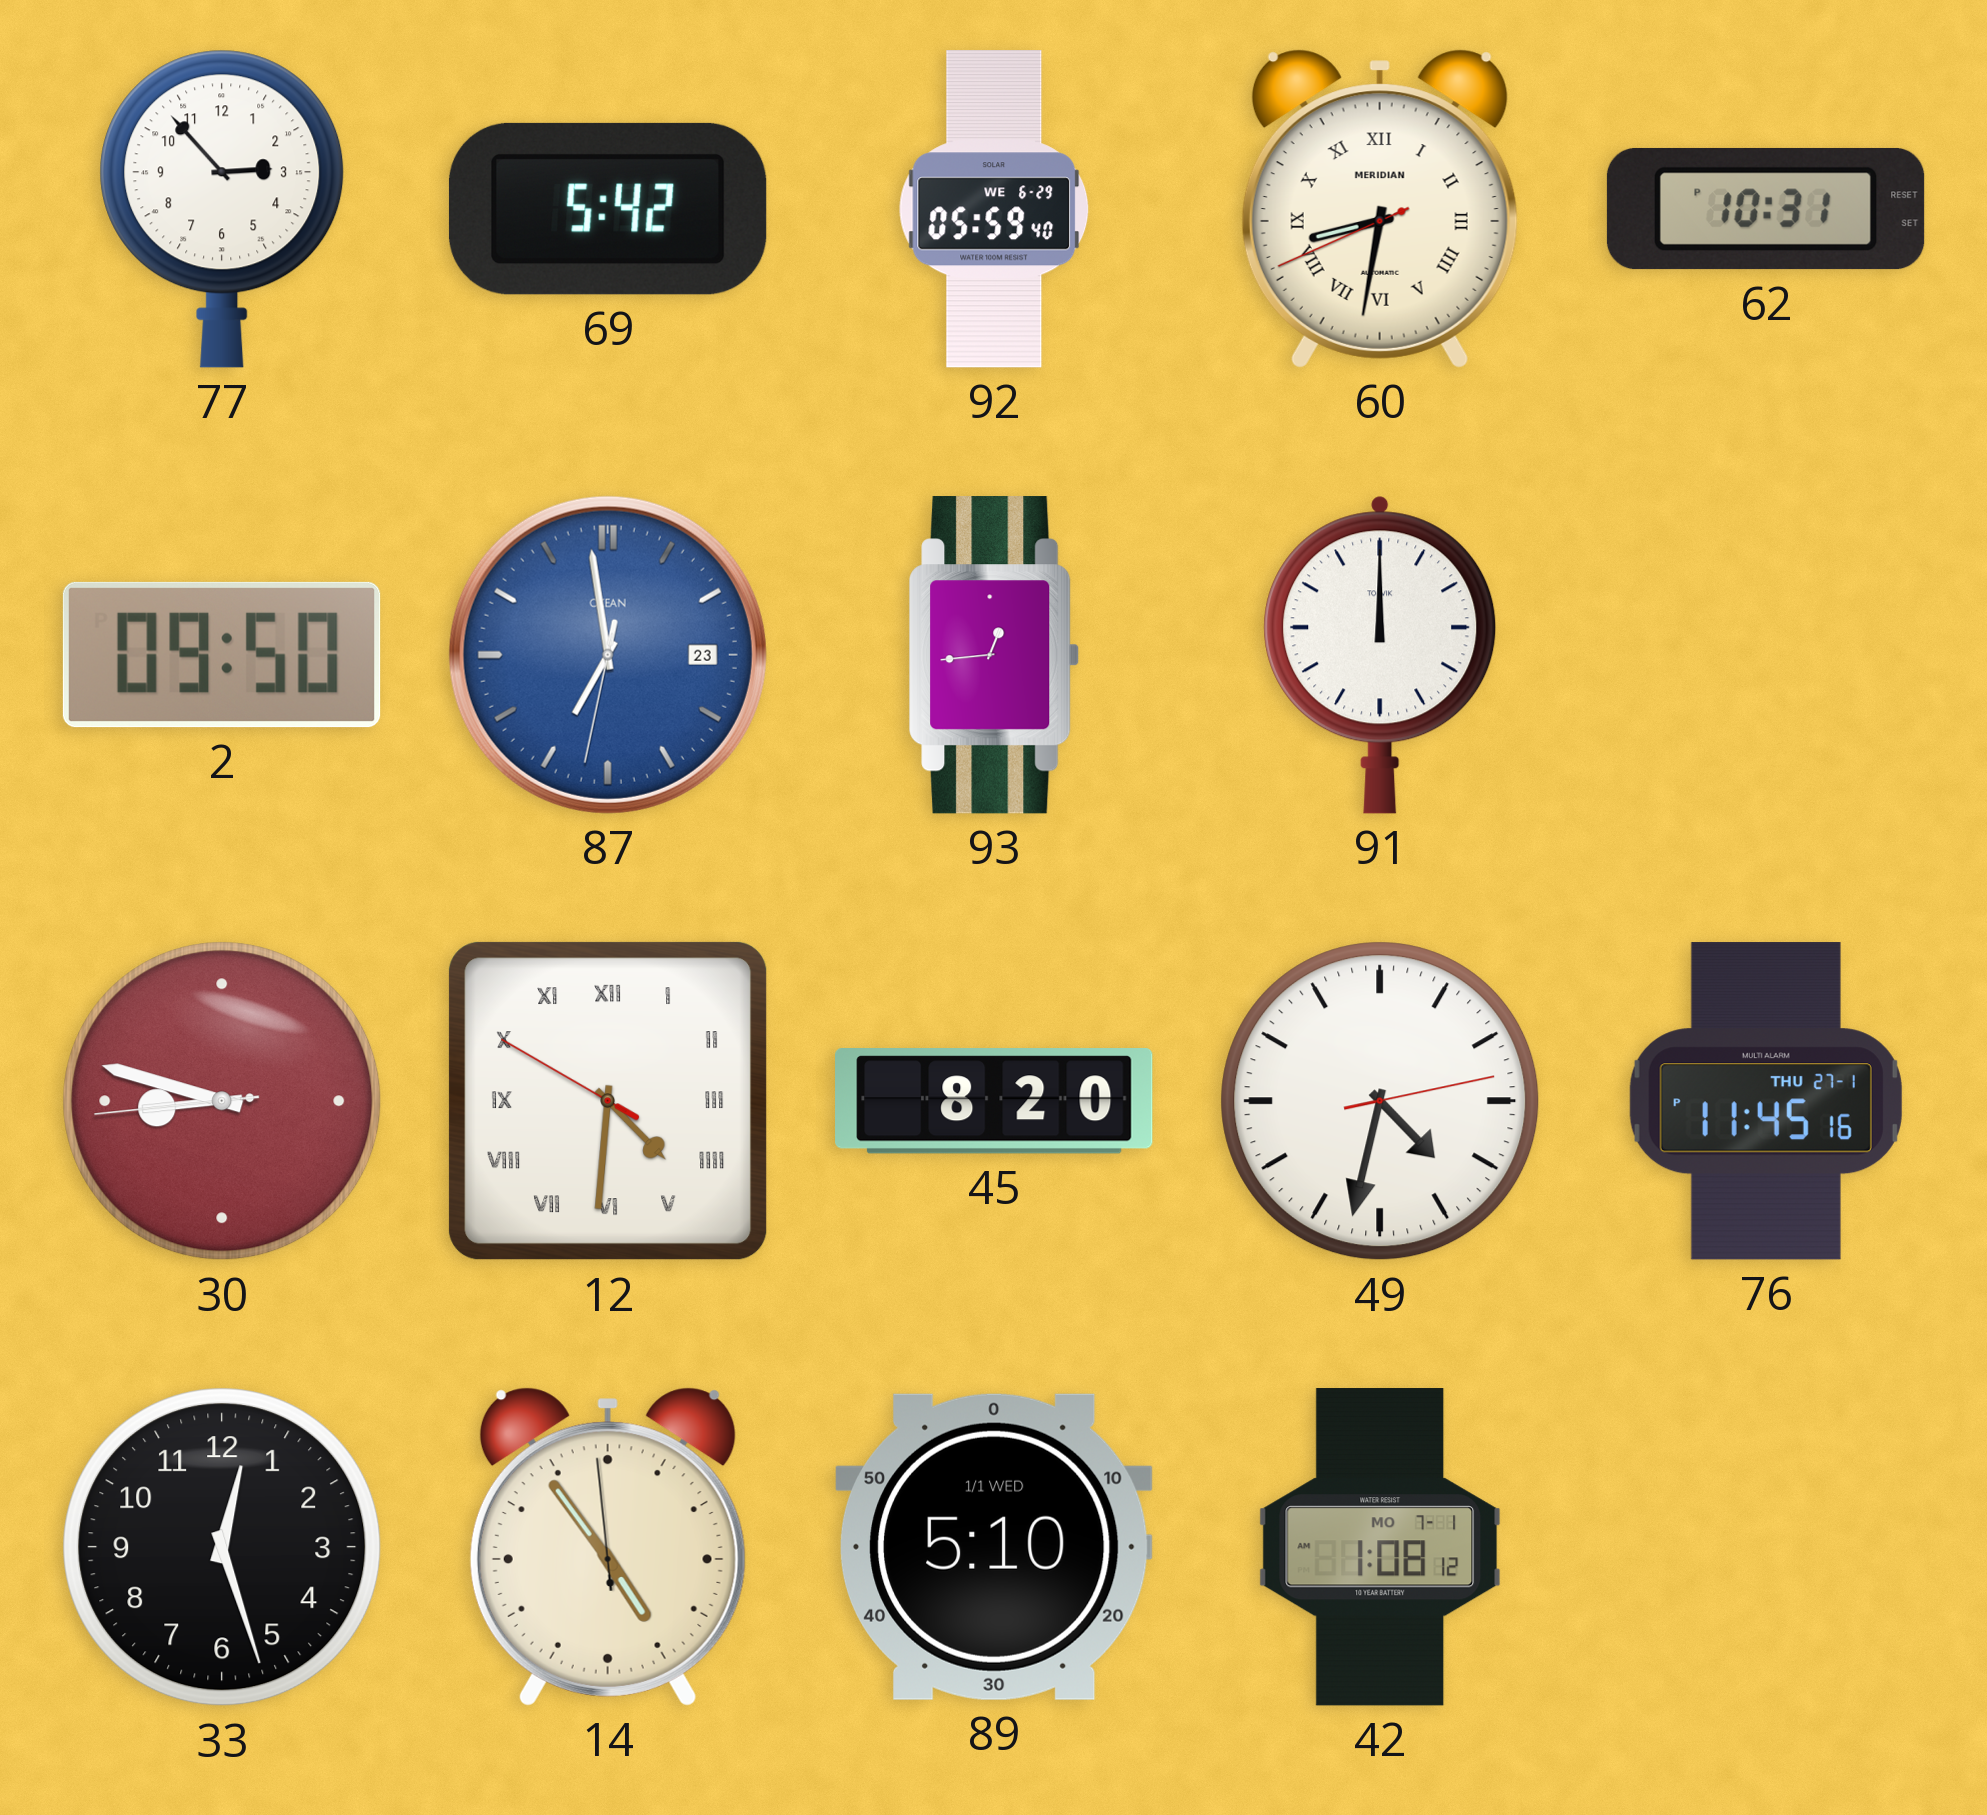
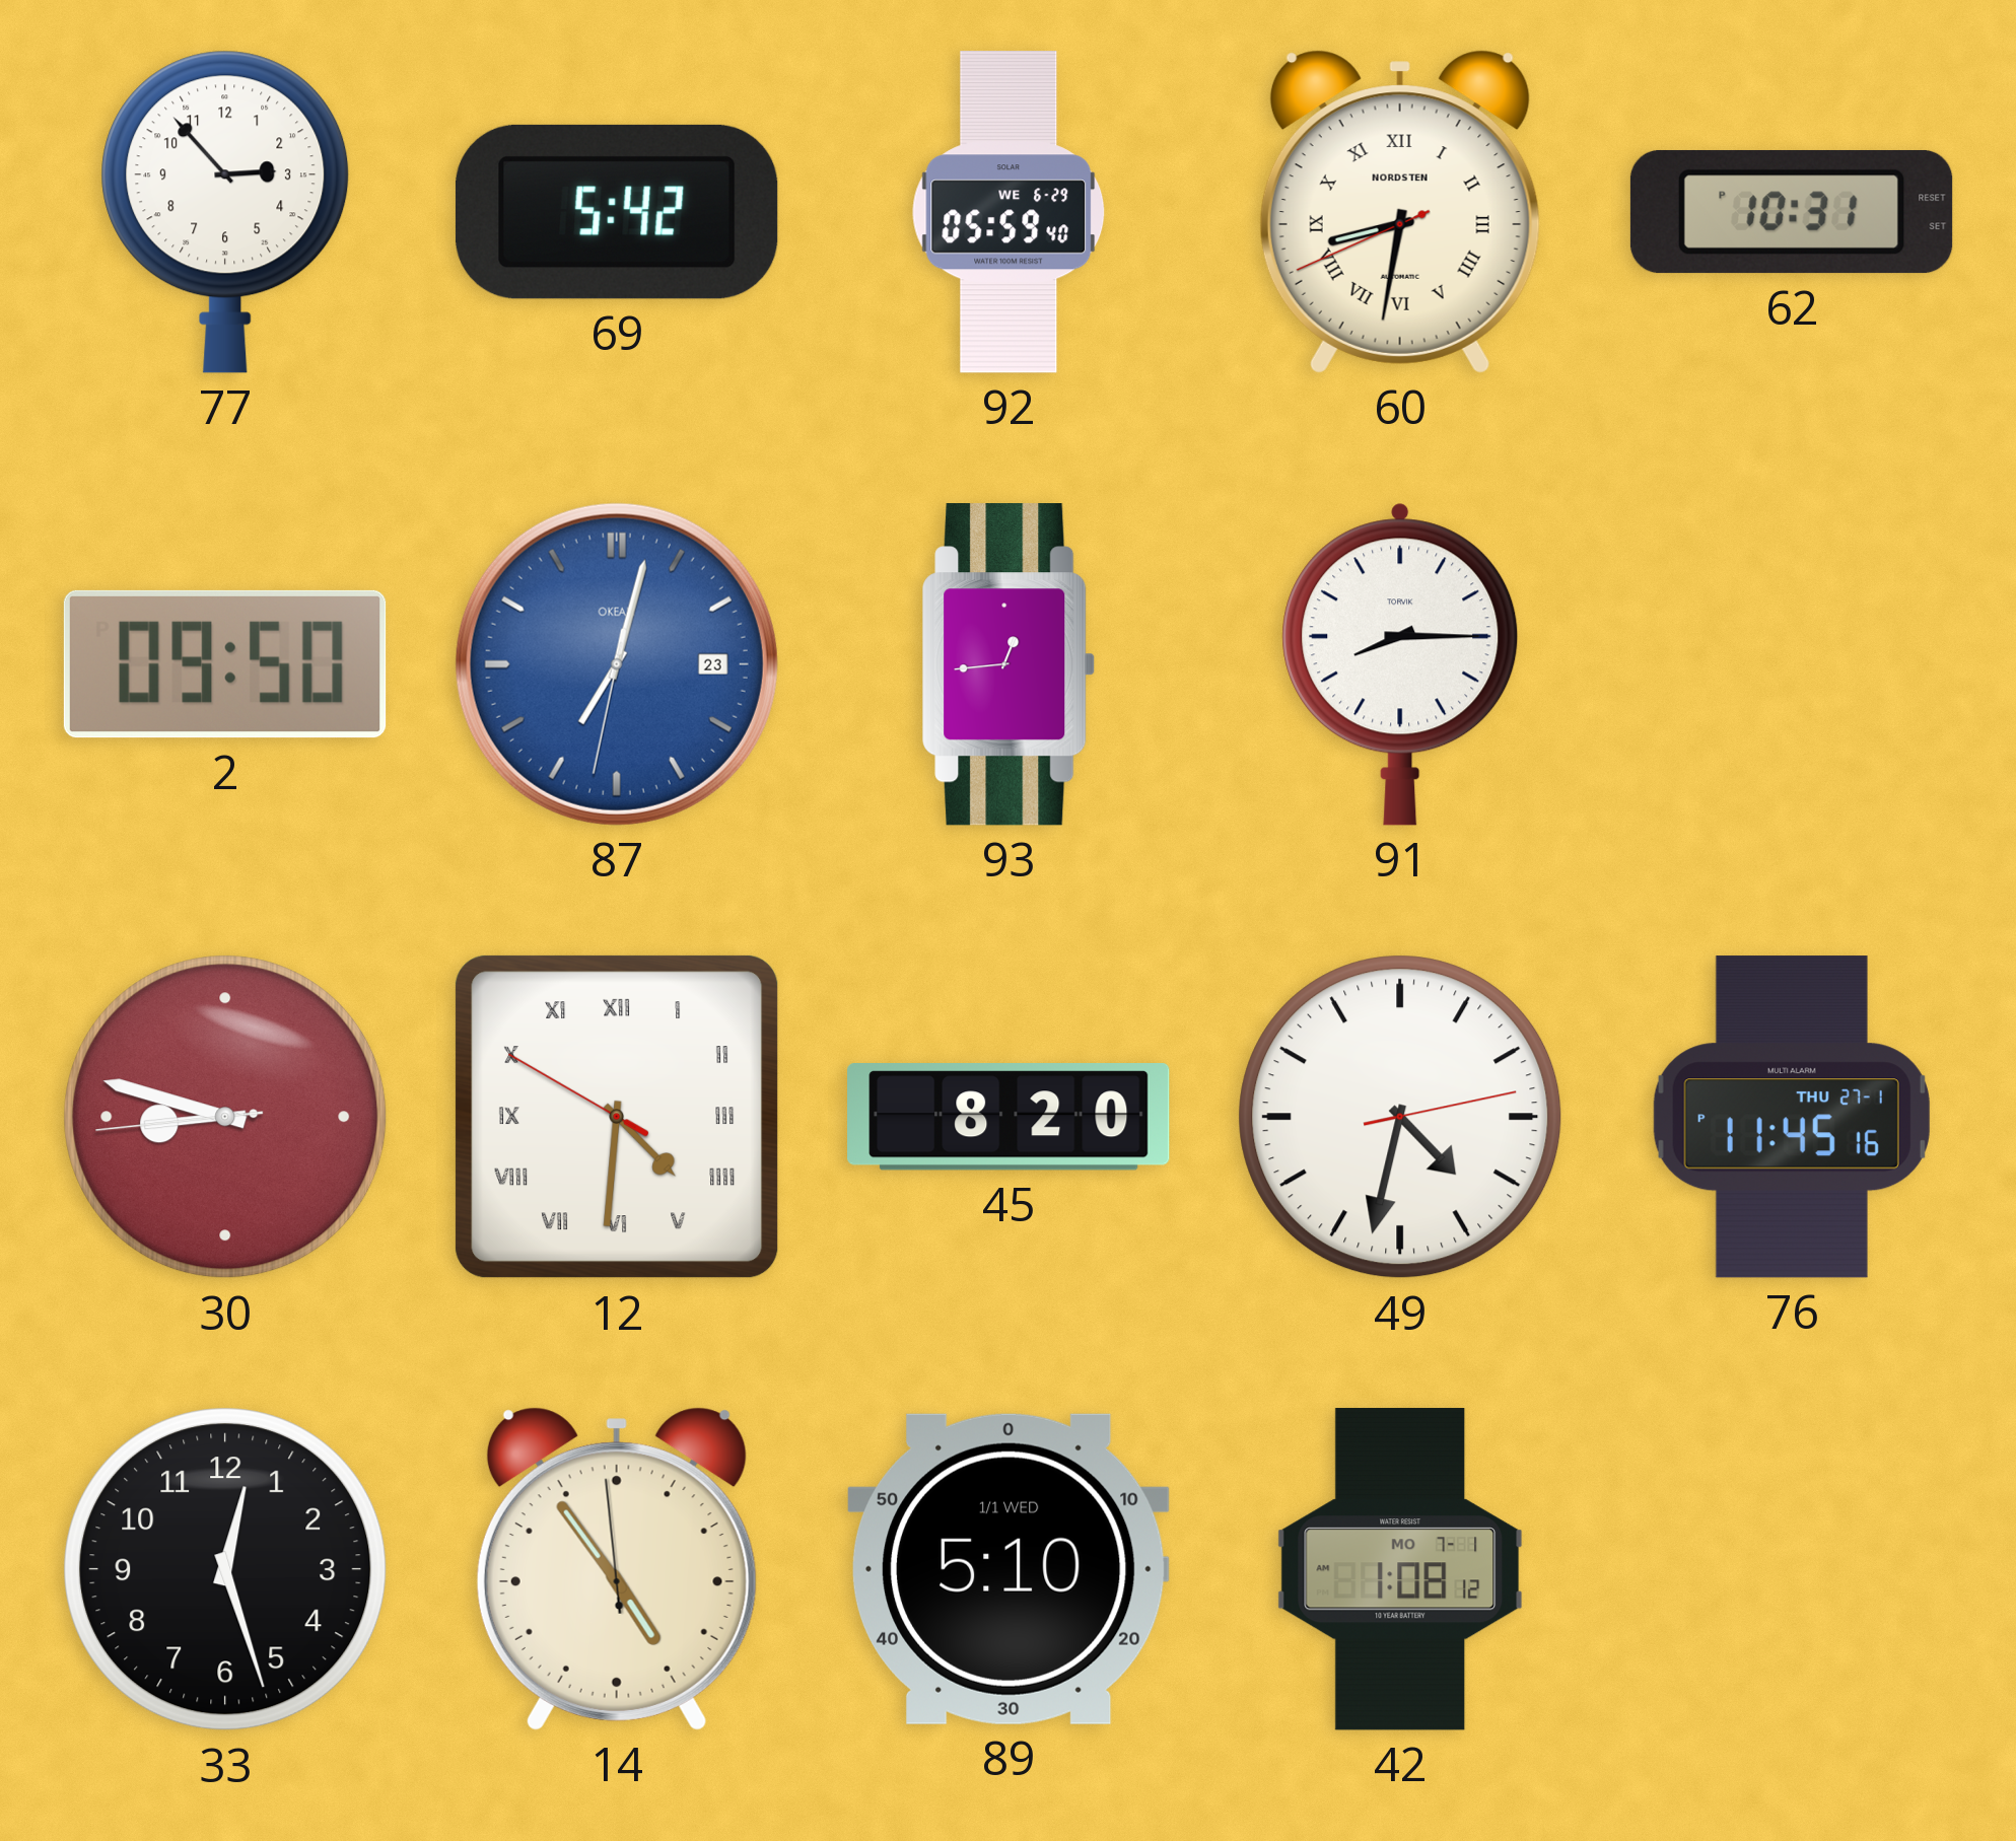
60 brand: MERIDIAN -> NORDSTEN
87: 6:58 -> 7:02
91: 12:00 -> 8:15
